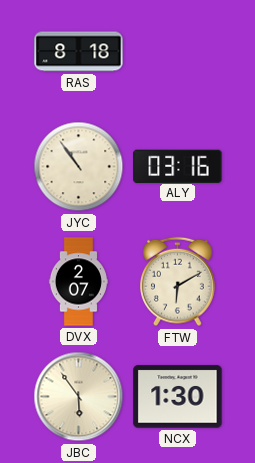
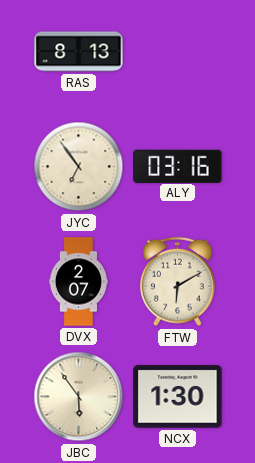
RAS: 8:18 -> 8:13
JYC: 10:54 -> 6:54
